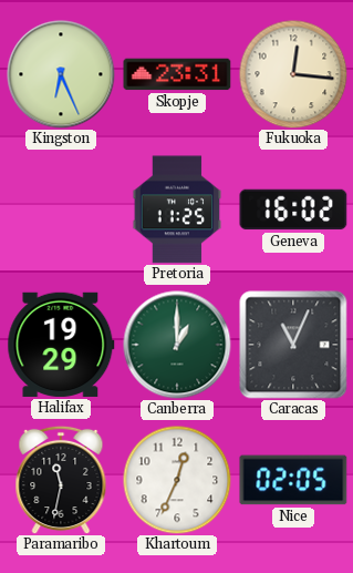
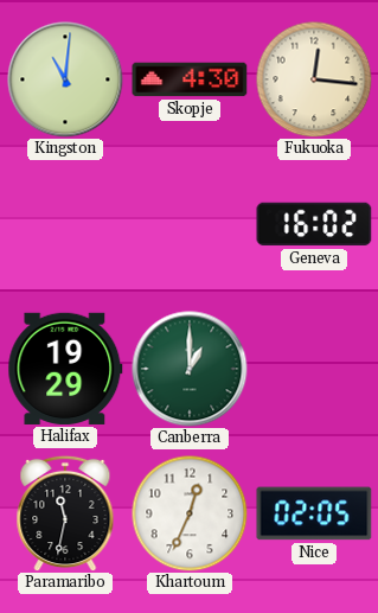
Kingston: 6:26 -> 11:01
Skopje: 23:31 -> 4:30
Pretoria: 11:25 -> none
Caracas: 11:04 -> none
